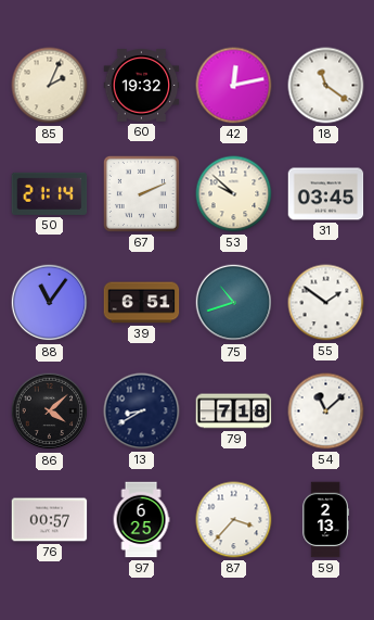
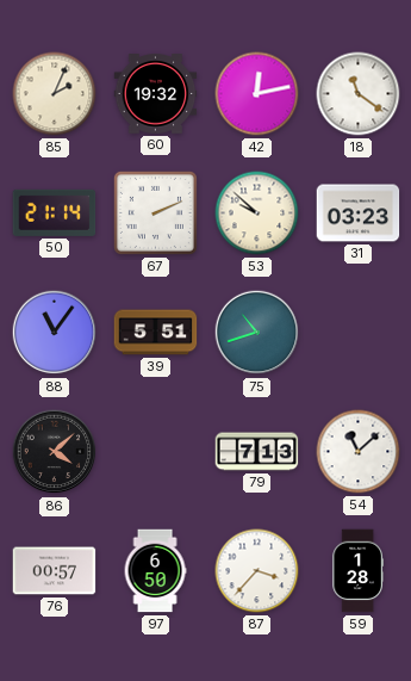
31: 03:45 -> 03:23
39: 6:51 -> 5:51
55: 1:51 -> none
13: 8:40 -> none
79: 7:18 -> 7:13
97: 6:25 -> 6:50
59: 2:13 -> 1:28
